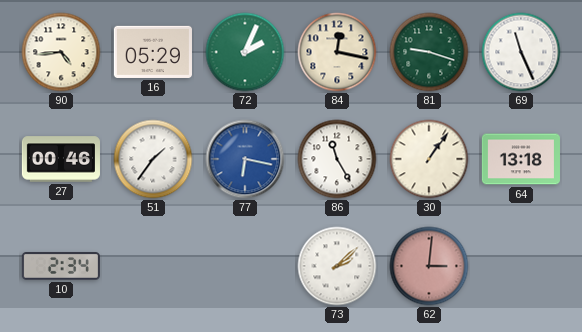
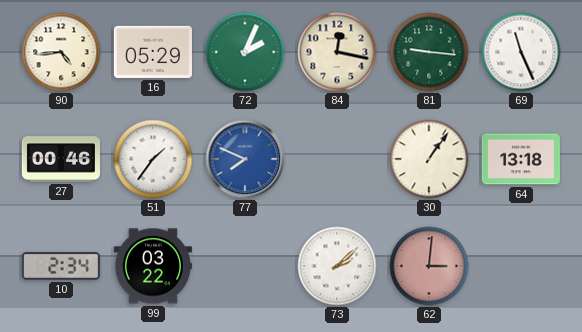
81: 9:18 -> 9:16
77: 6:17 -> 7:49
86: 11:25 -> none
99: none -> 03:22
